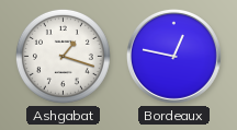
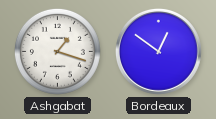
Bordeaux: 12:47 -> 12:51
